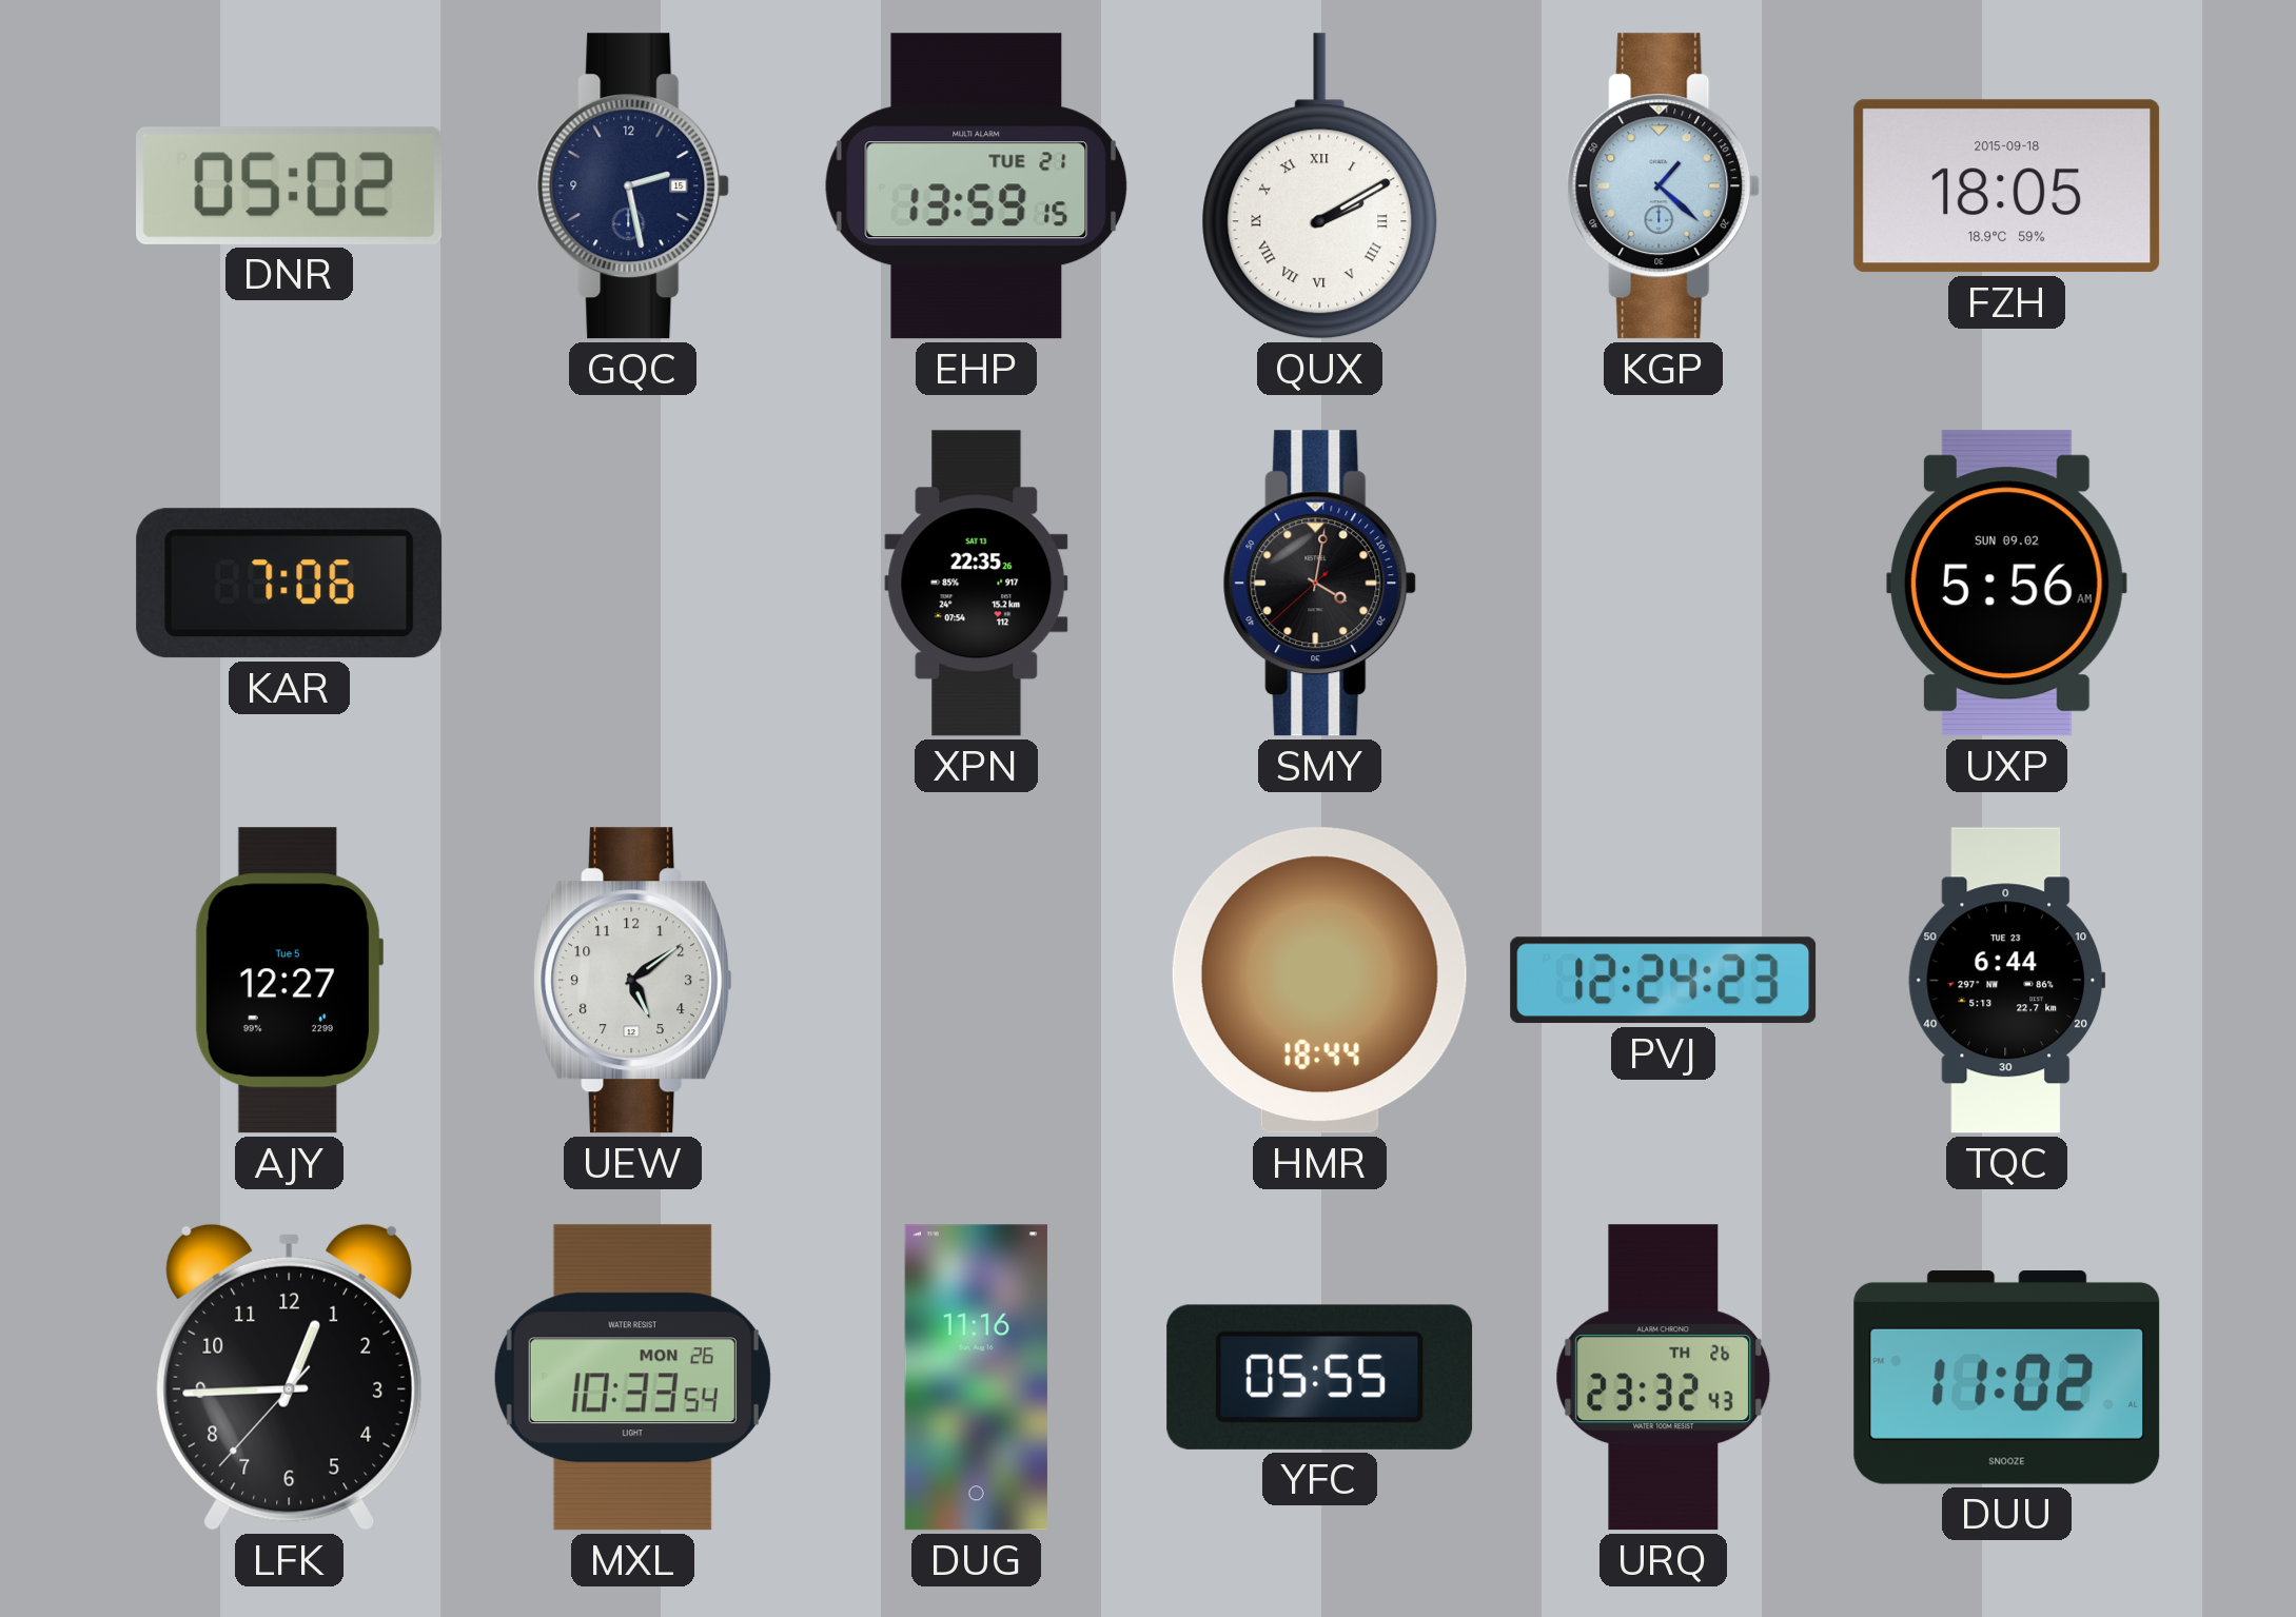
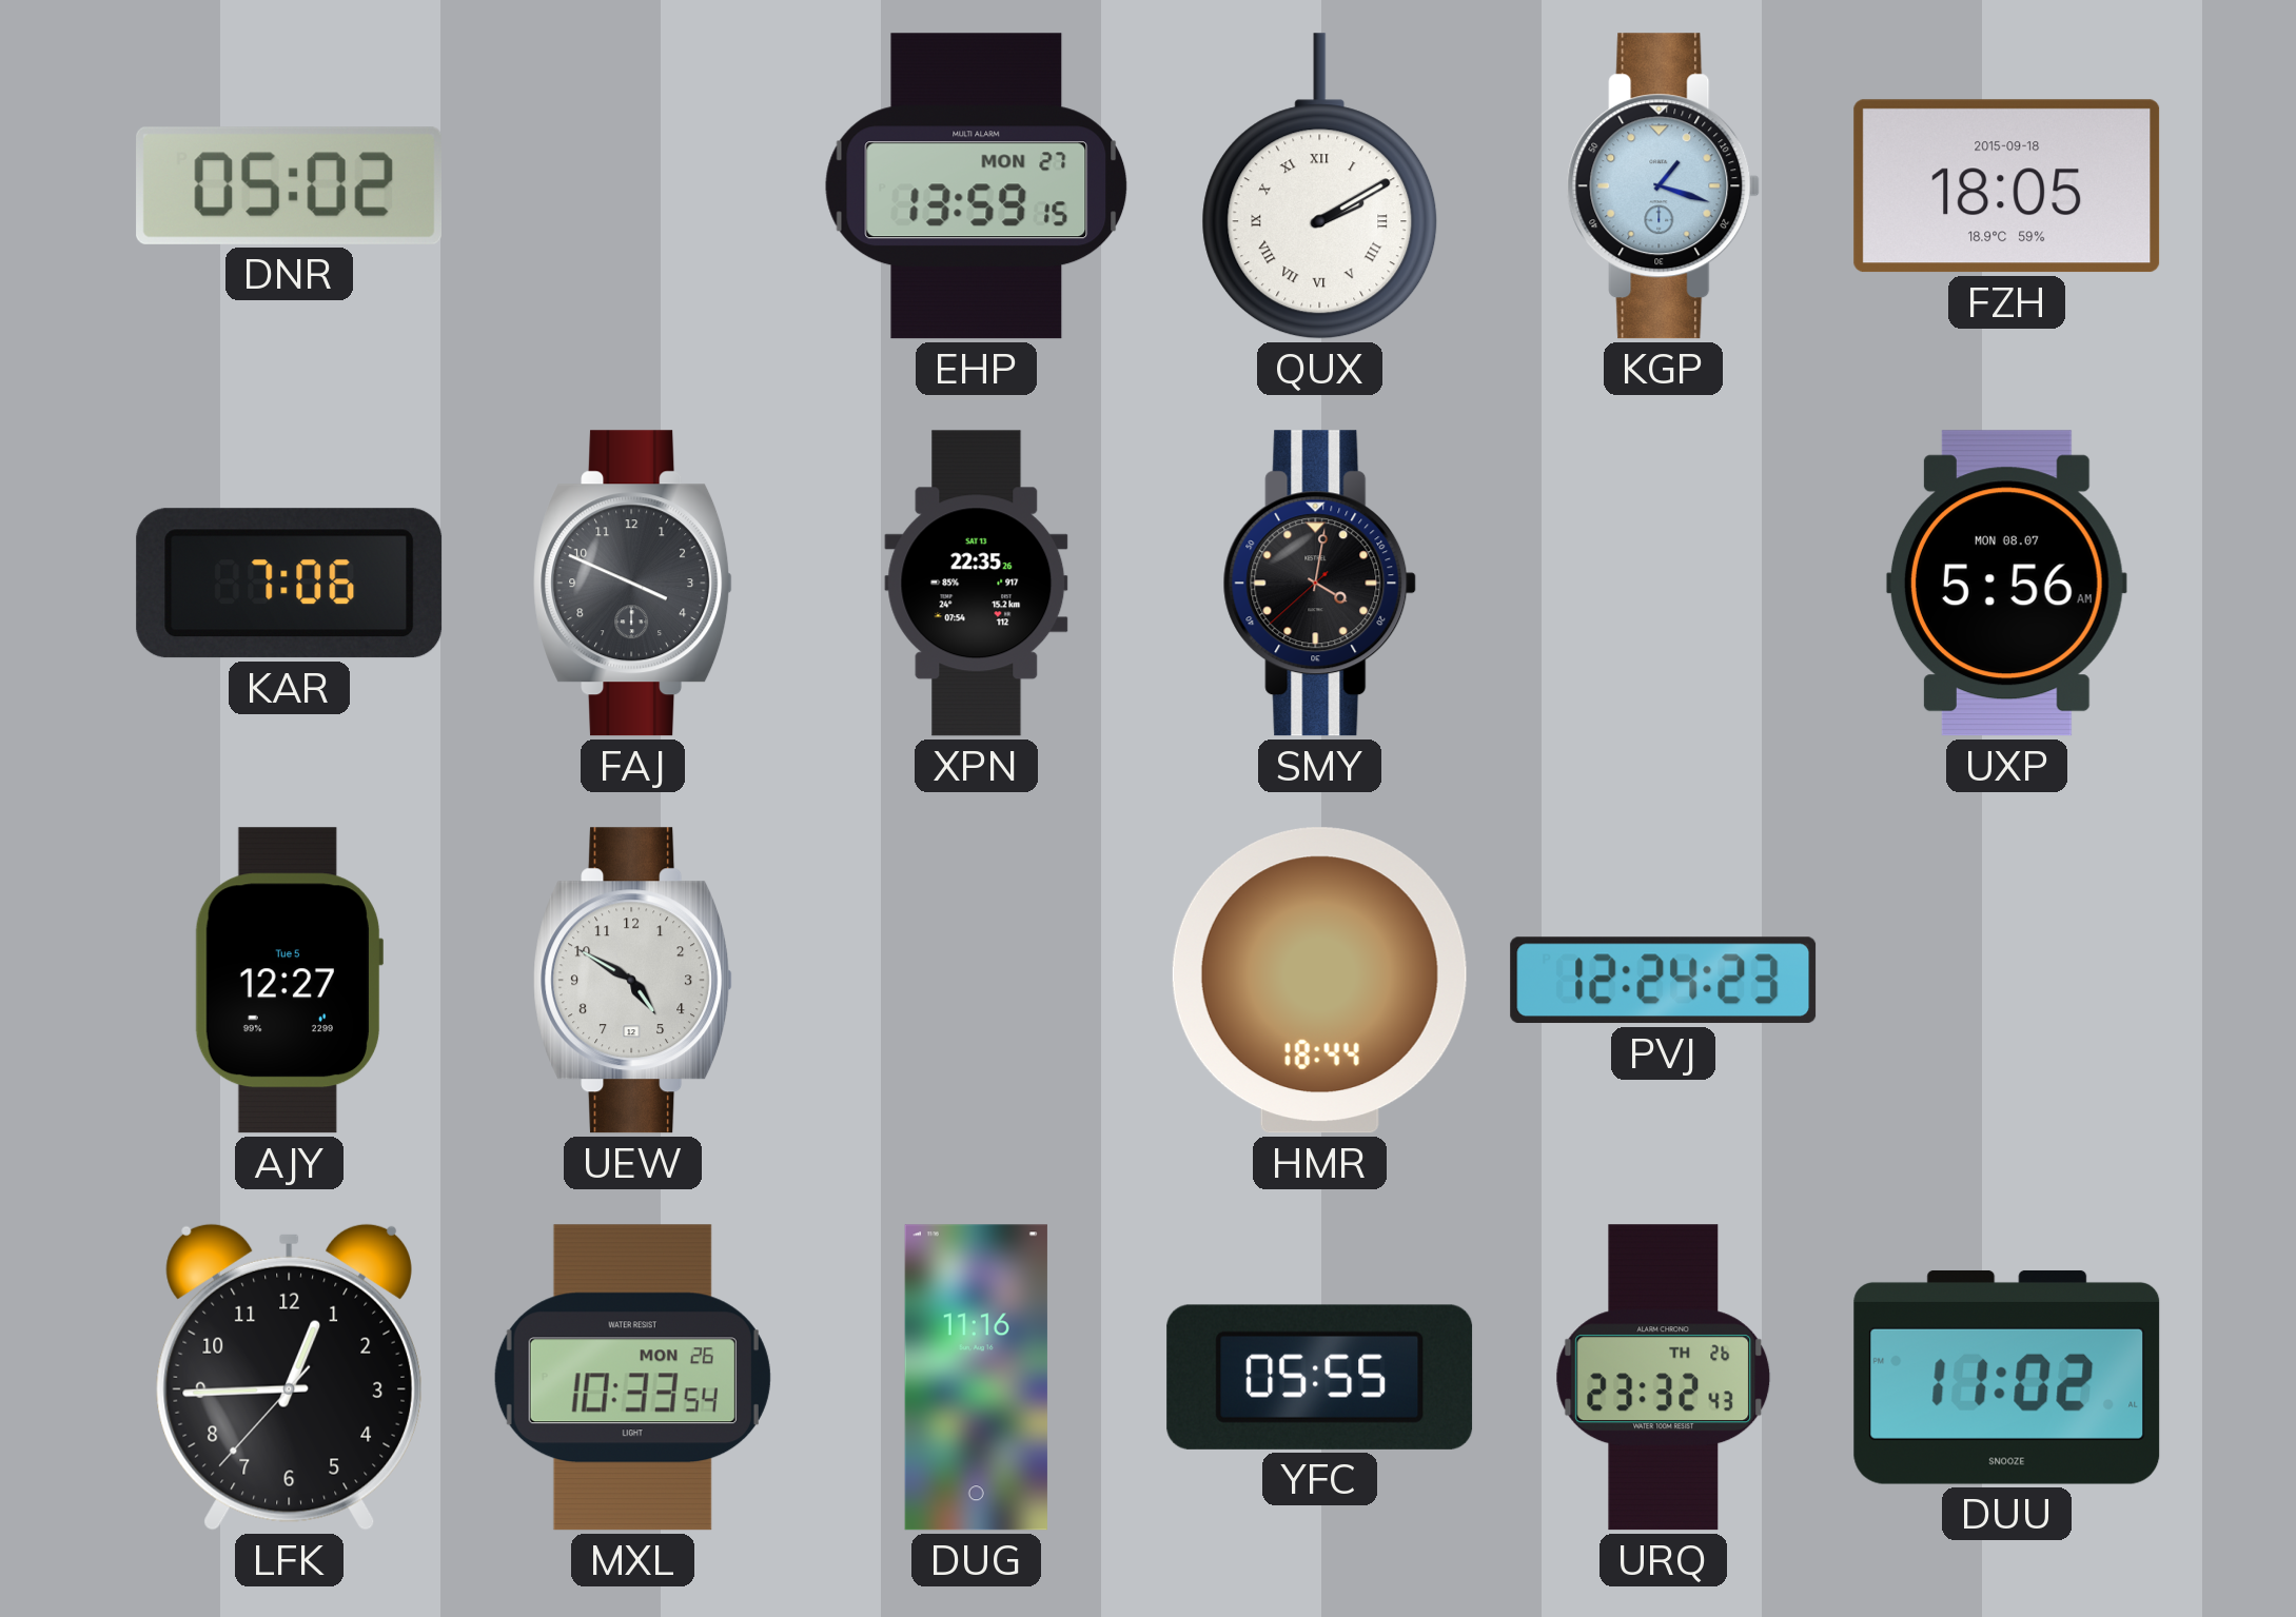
GQC: 2:28 -> none
EHP date: TUE 21 -> MON 27
KGP: 1:22 -> 1:18
FAJ: none -> 3:49
UXP date: SUN 09.02 -> MON 08.07
UEW: 5:09 -> 4:50
TQC: 6:44 -> none
